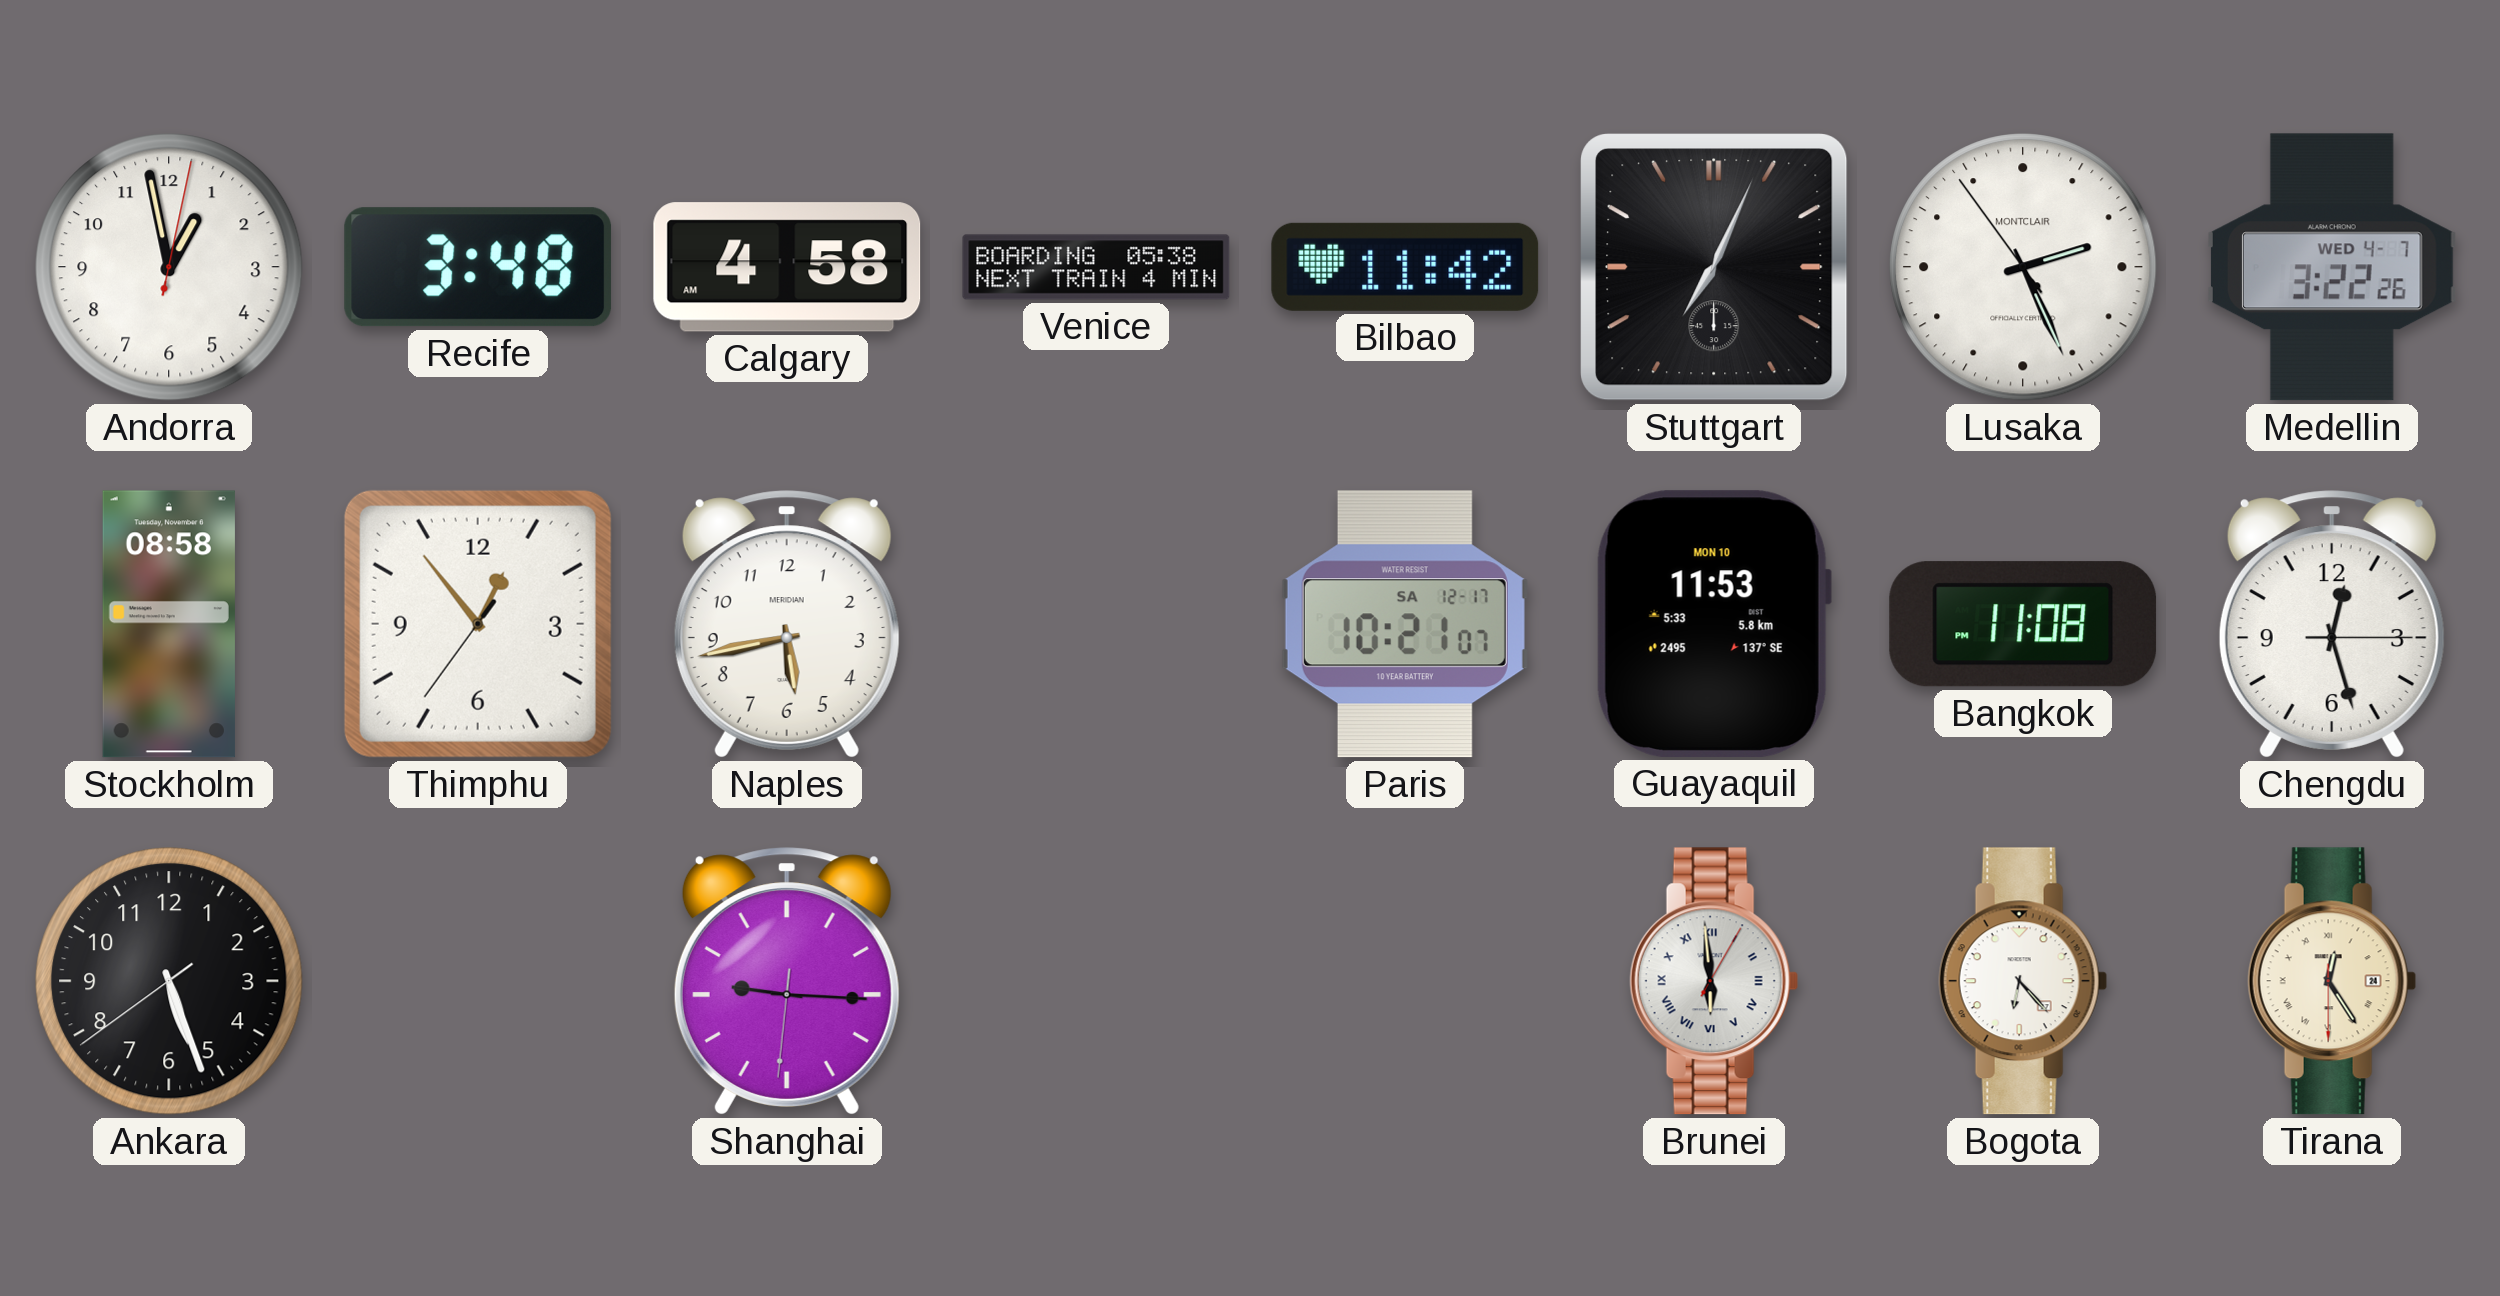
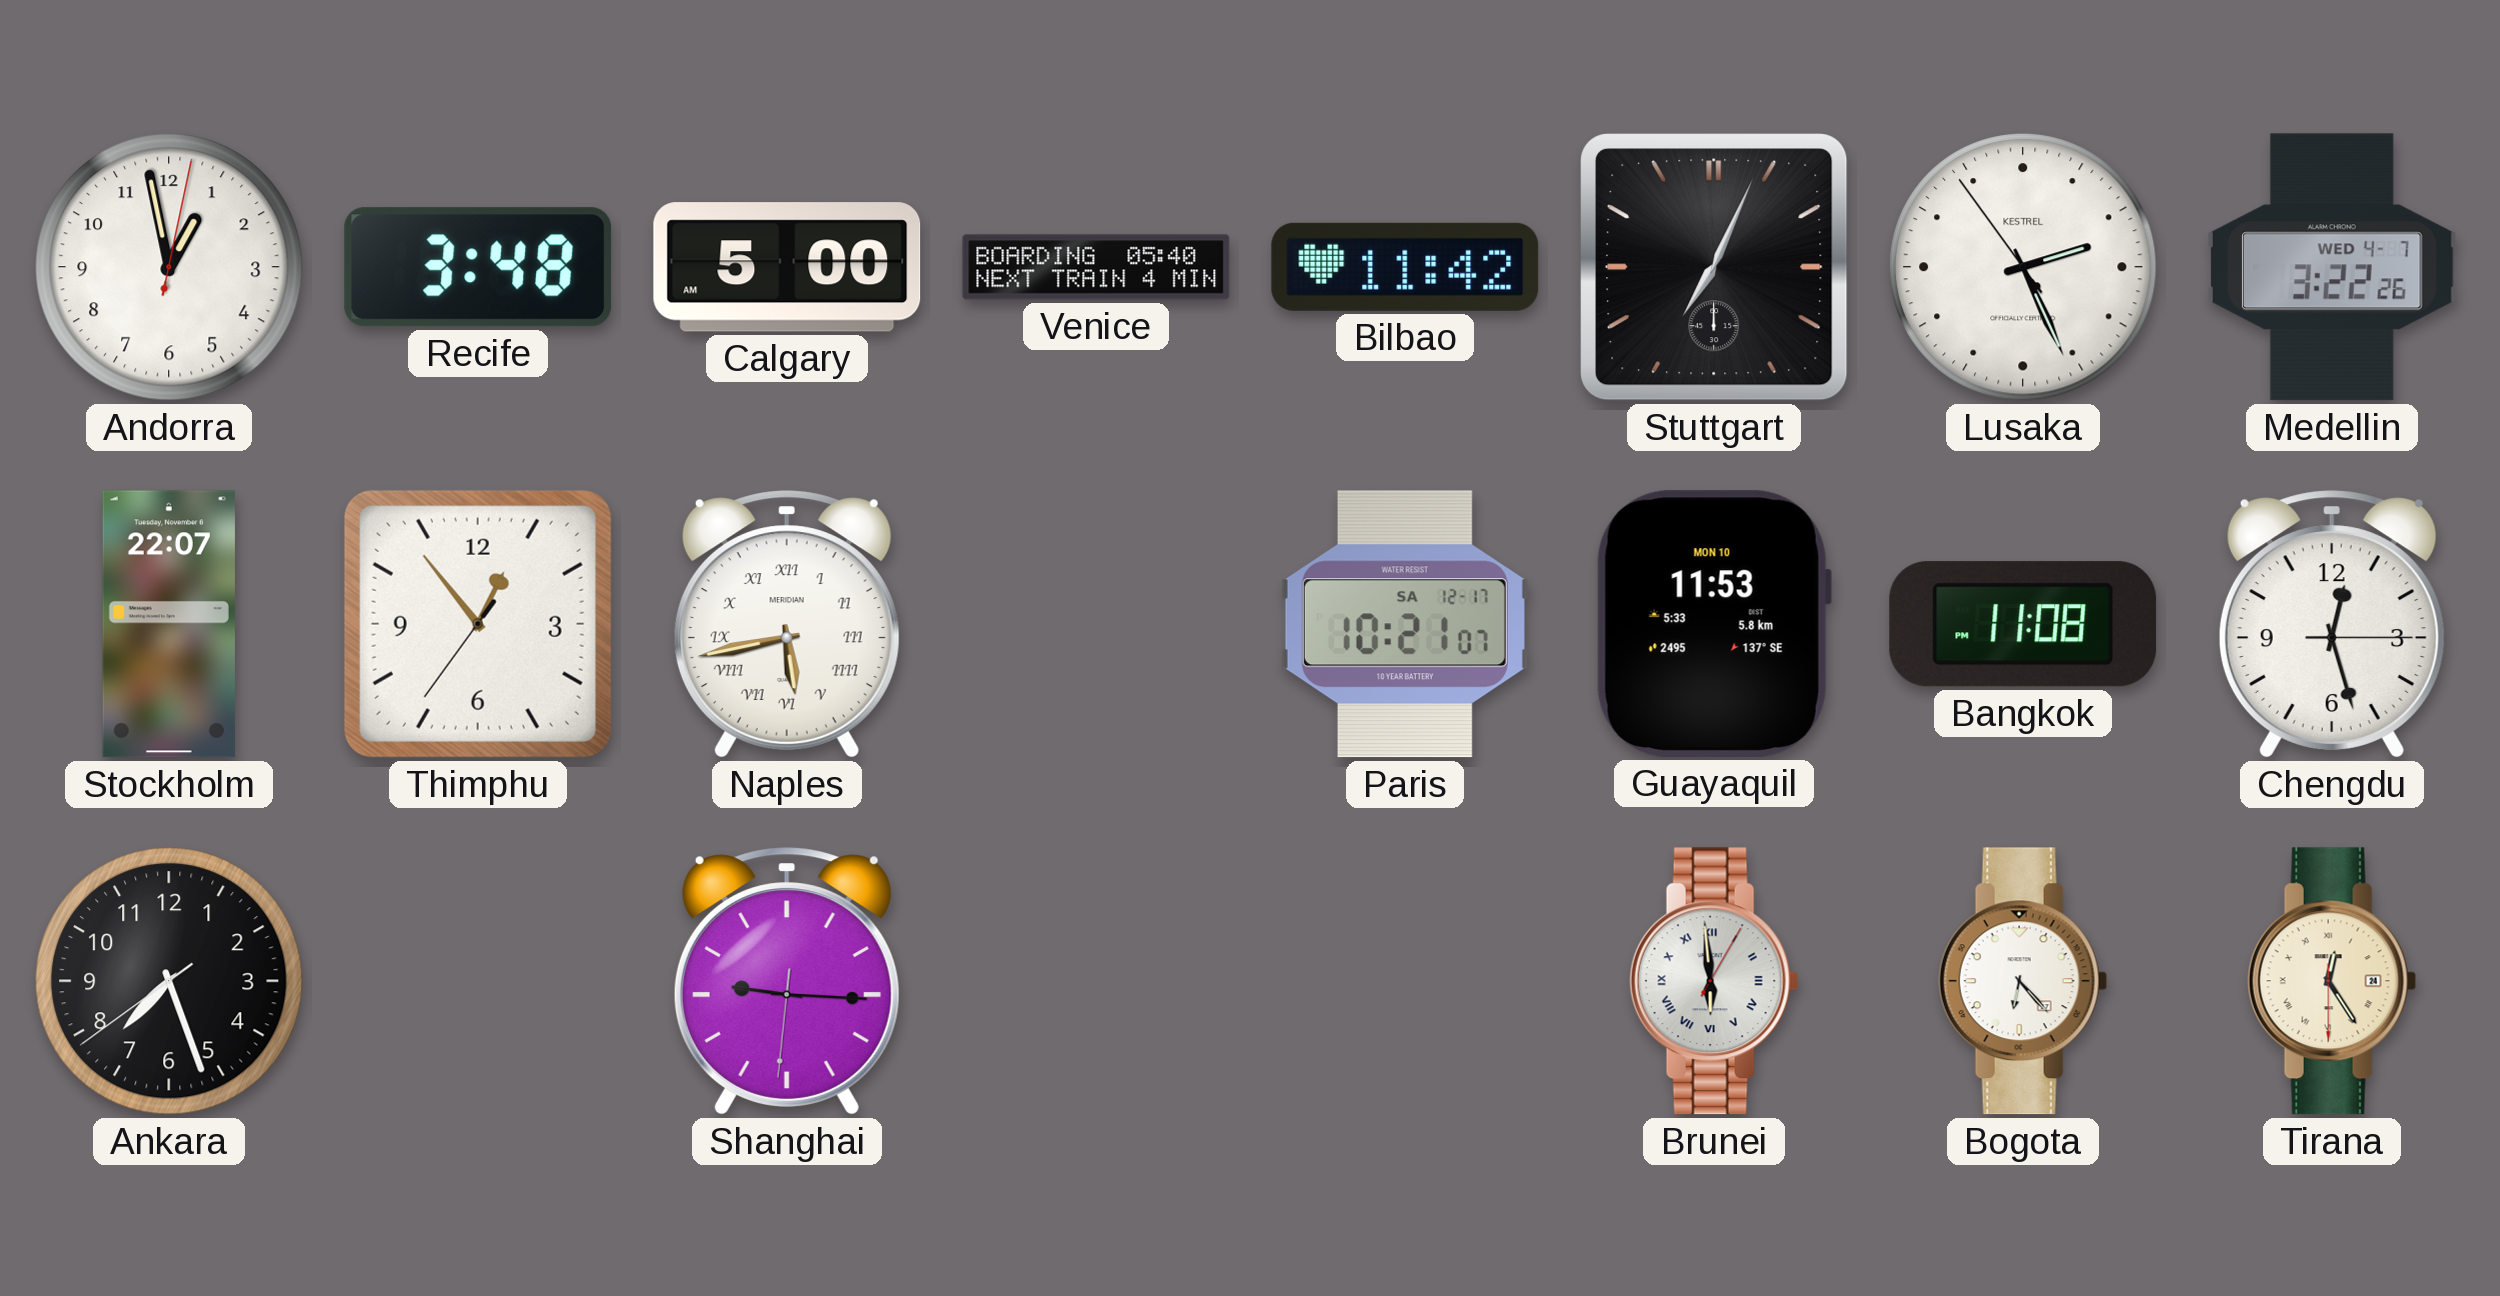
Calgary: 4:58 -> 5:00
Venice: 05:38 -> 05:40
Lusaka brand: MONTCLAIR -> KESTREL
Stockholm: 08:58 -> 22:07
Naples numerals: Arabic -> Roman
Ankara: 5:26 -> 7:26
